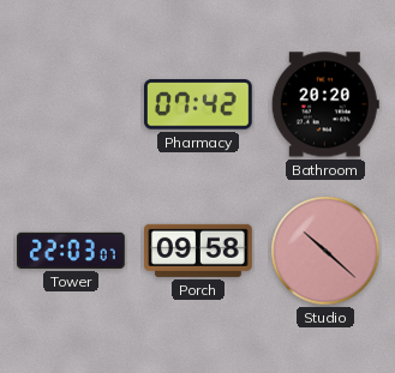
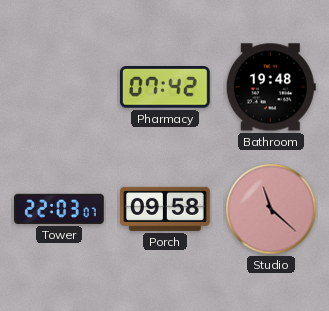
Bathroom: 20:20 -> 19:48
Studio: 10:22 -> 11:22
